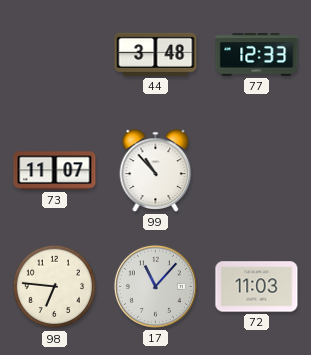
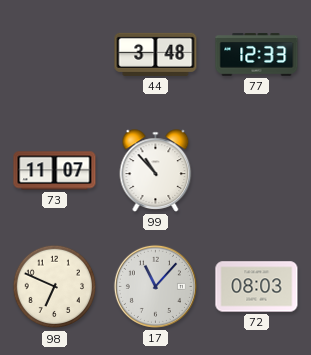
98: 6:46 -> 6:49
72: 11:03 -> 08:03
